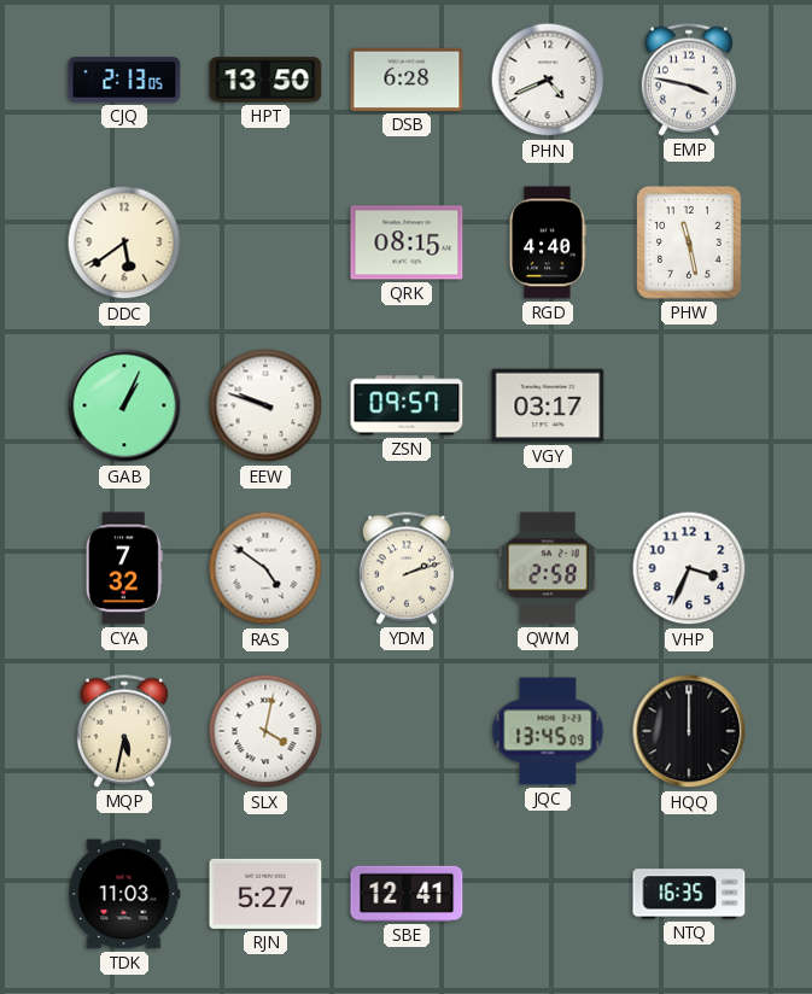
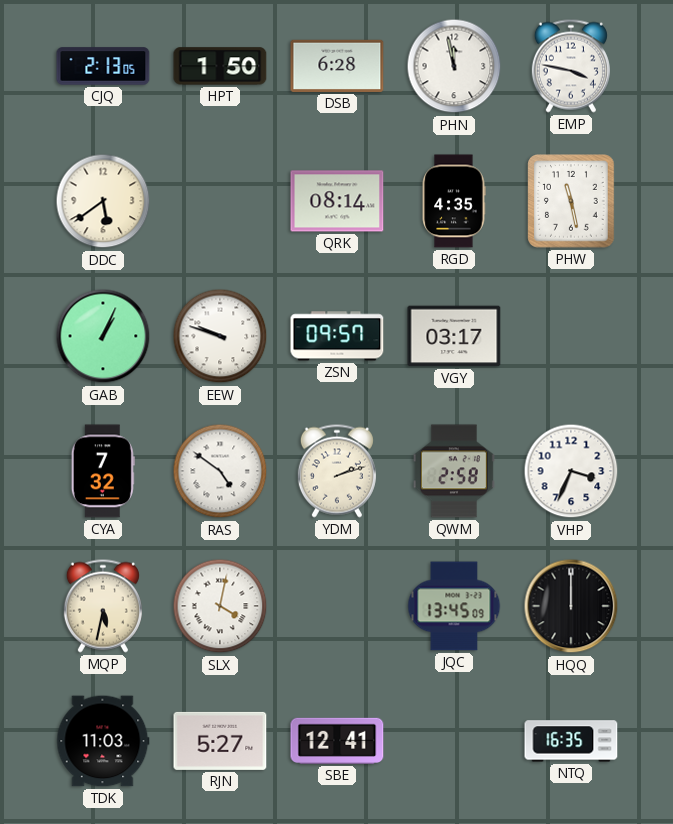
HPT: 13:50 -> 1:50
PHN: 4:41 -> 11:58
QRK: 08:15 -> 08:14
RGD: 4:40 -> 4:35
